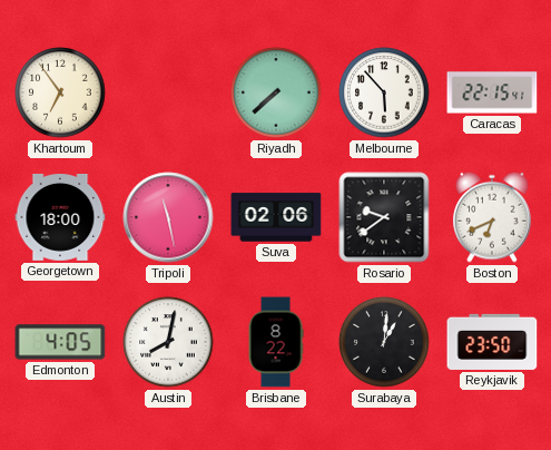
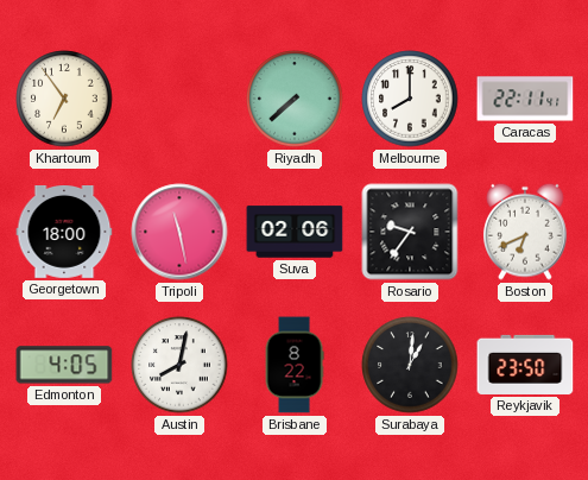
Melbourne: 5:53 -> 8:00
Caracas: 22:15 -> 22:11
Rosario: 9:39 -> 9:36
